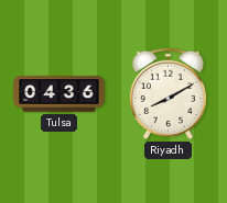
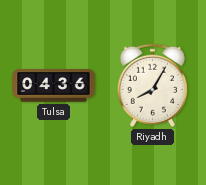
Riyadh: 8:10 -> 8:05
